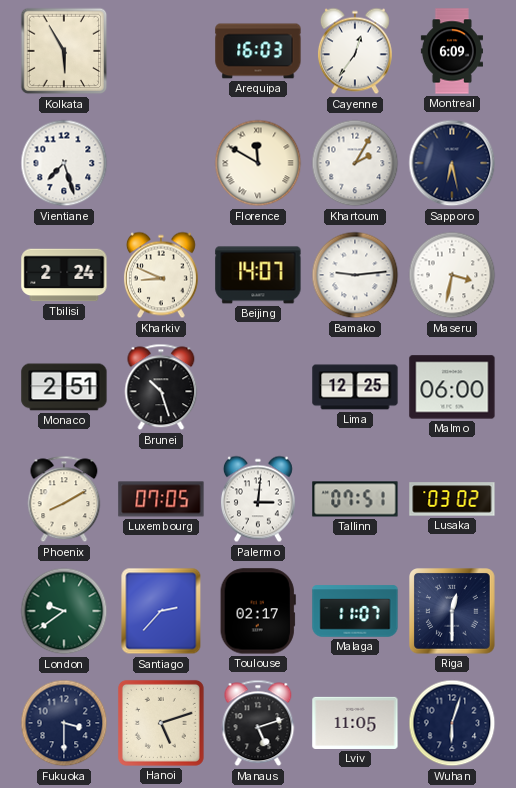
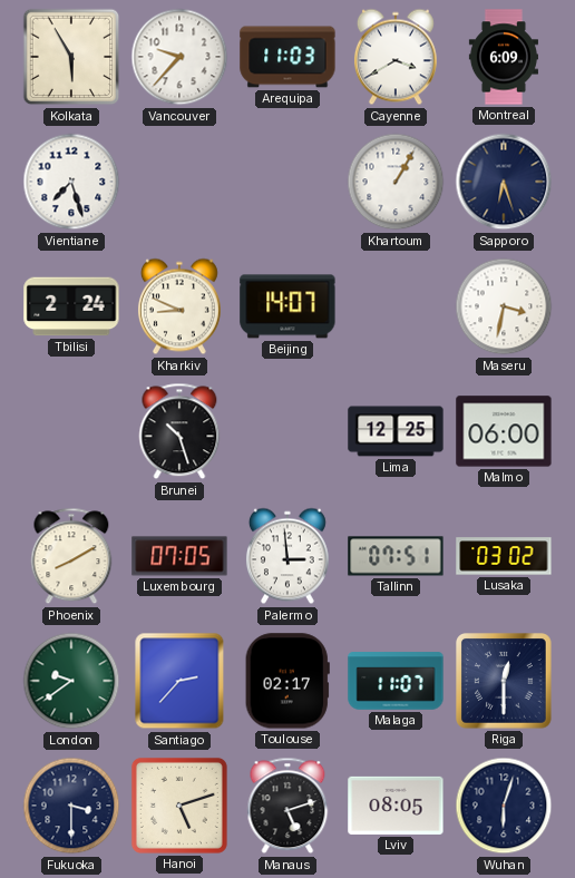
Vancouver: none -> 9:37
Arequipa: 16:03 -> 11:03
Cayenne: 12:36 -> 3:40
Florence: 11:50 -> none
Khartoum: 2:05 -> 1:05
Sapporo: 6:28 -> 6:27
Bamako: 9:14 -> none
Monaco: 2:51 -> none
Palermo: 3:01 -> 2:59
Lviv: 11:05 -> 08:05
